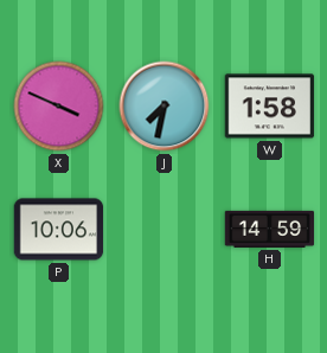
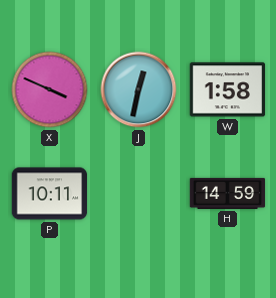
J: 7:32 -> 12:32
P: 10:06 -> 10:11
